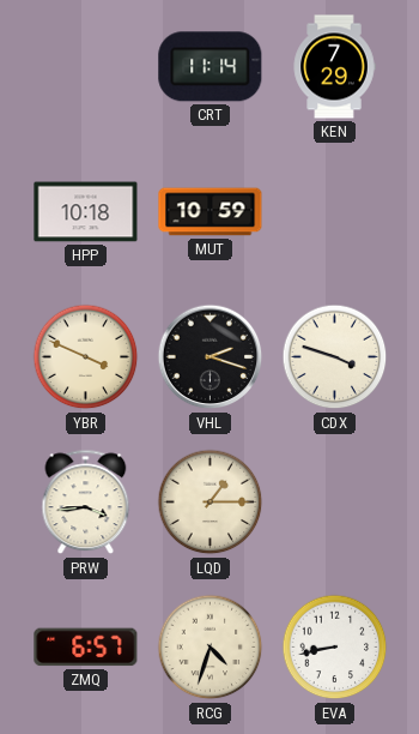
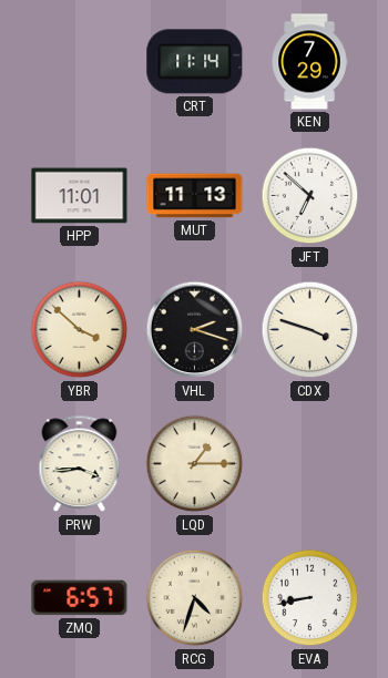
HPP: 10:18 -> 11:01
MUT: 10:59 -> 11:13
JFT: none -> 6:52
YBR: 3:49 -> 3:52
